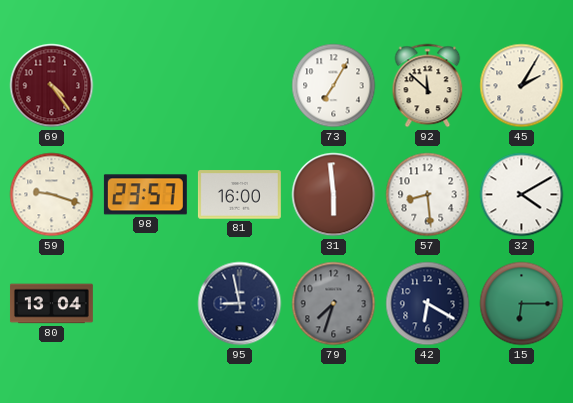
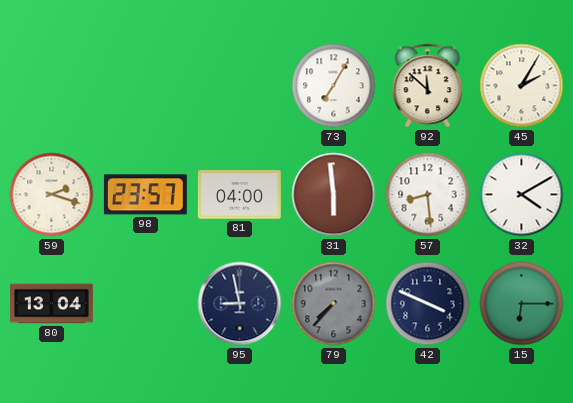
69: 4:24 -> none
59: 9:18 -> 2:18
81: 16:00 -> 04:00
79: 7:33 -> 7:37
42: 6:20 -> 3:49
